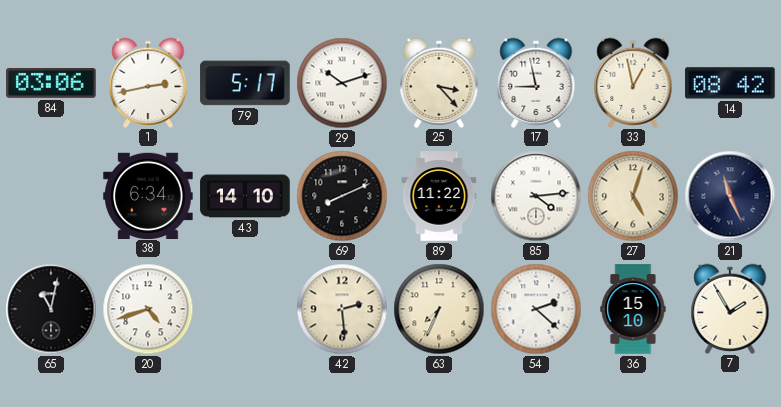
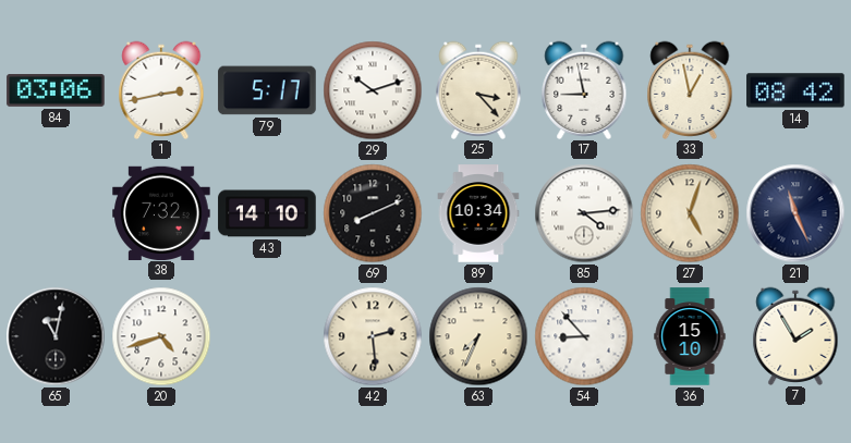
38: 6:34 -> 7:32
89: 11:22 -> 10:34
54: 2:22 -> 8:53
